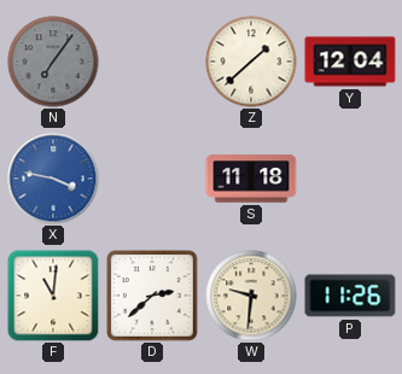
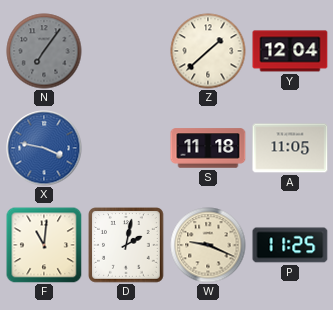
A: none -> 11:05
D: 2:38 -> 2:02
W: 9:31 -> 9:19
P: 11:26 -> 11:25
